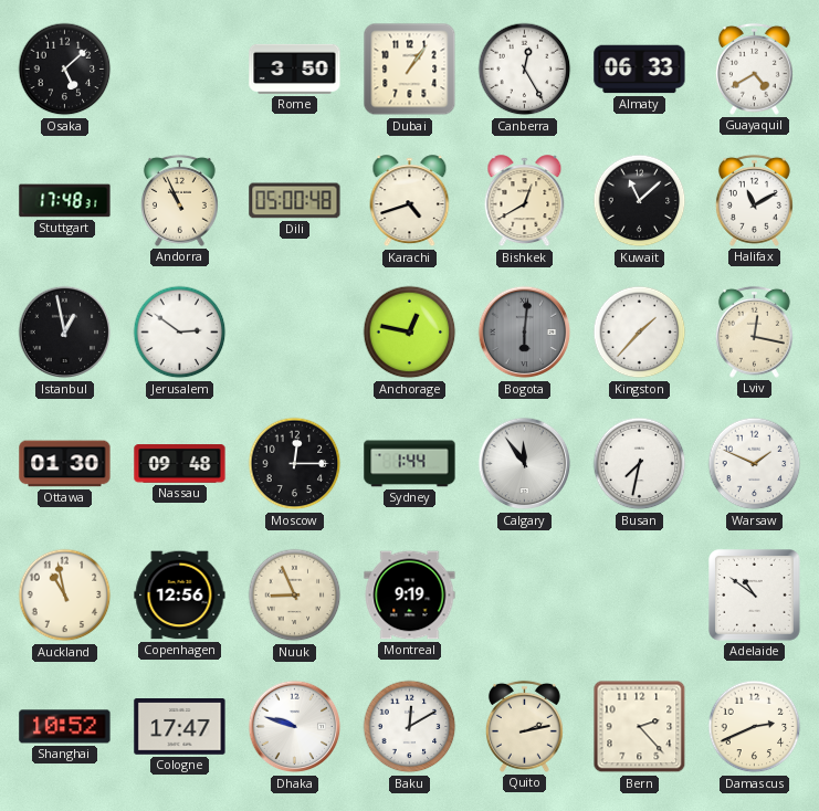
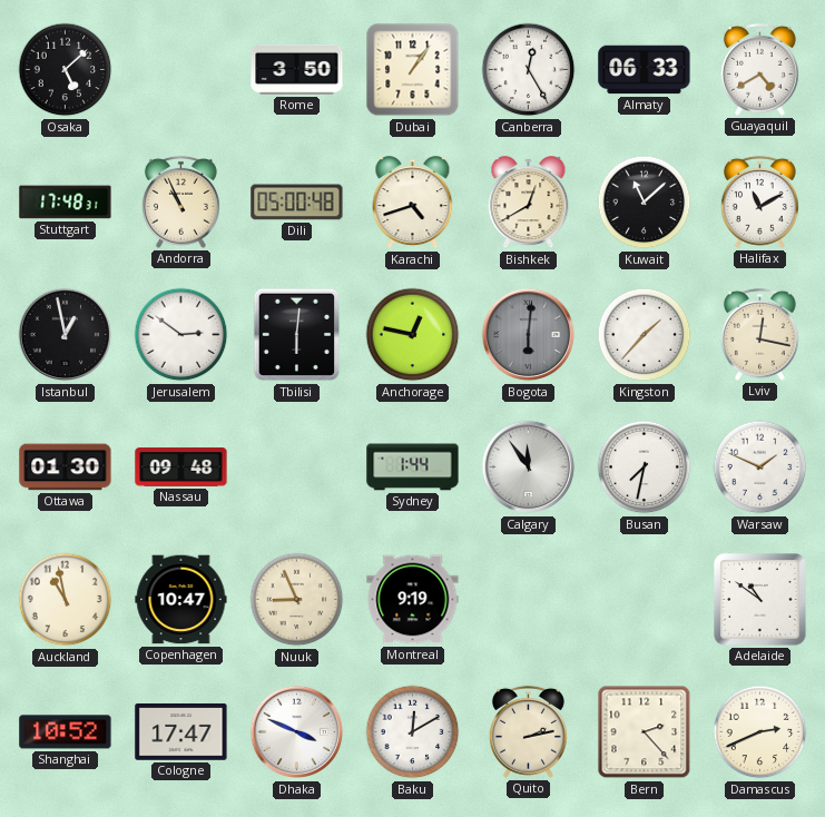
Tbilisi: none -> 6:01
Moscow: 12:15 -> none
Copenhagen: 12:56 -> 10:47
Dhaka: 9:48 -> 3:49
